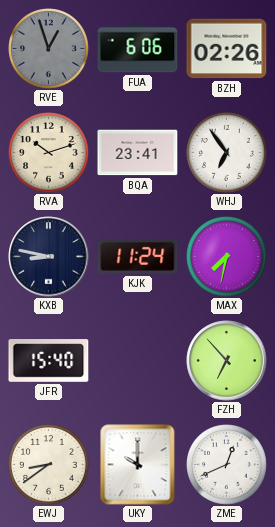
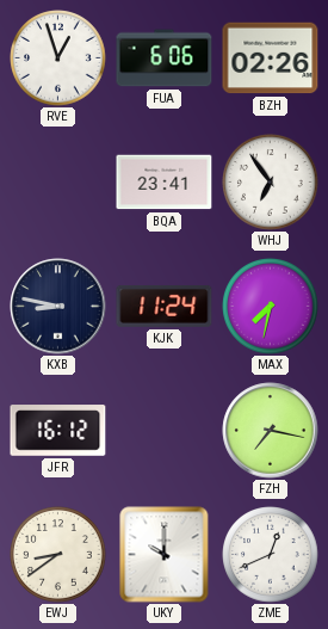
RVE dial: grey -> white
RVA: 10:12 -> none
JFR: 15:40 -> 16:12
FZH: 6:53 -> 7:17
